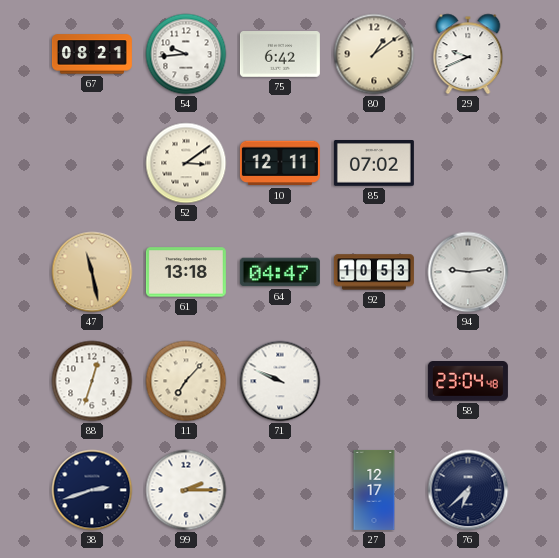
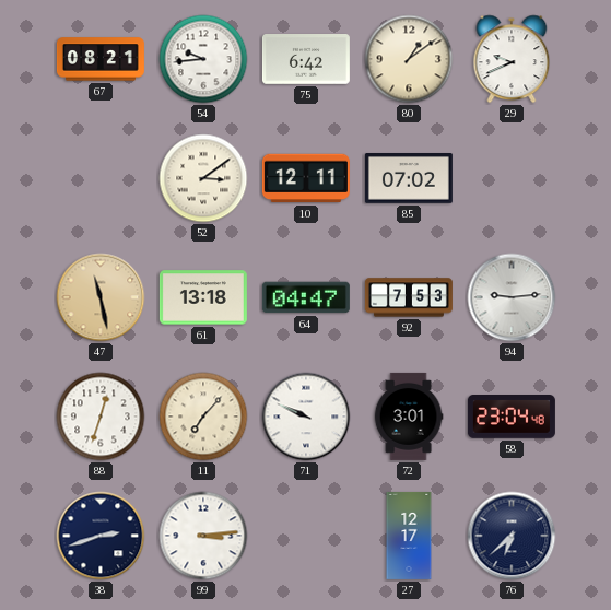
92: 10:53 -> 7:53
72: none -> 3:01
99: 2:15 -> 3:14
